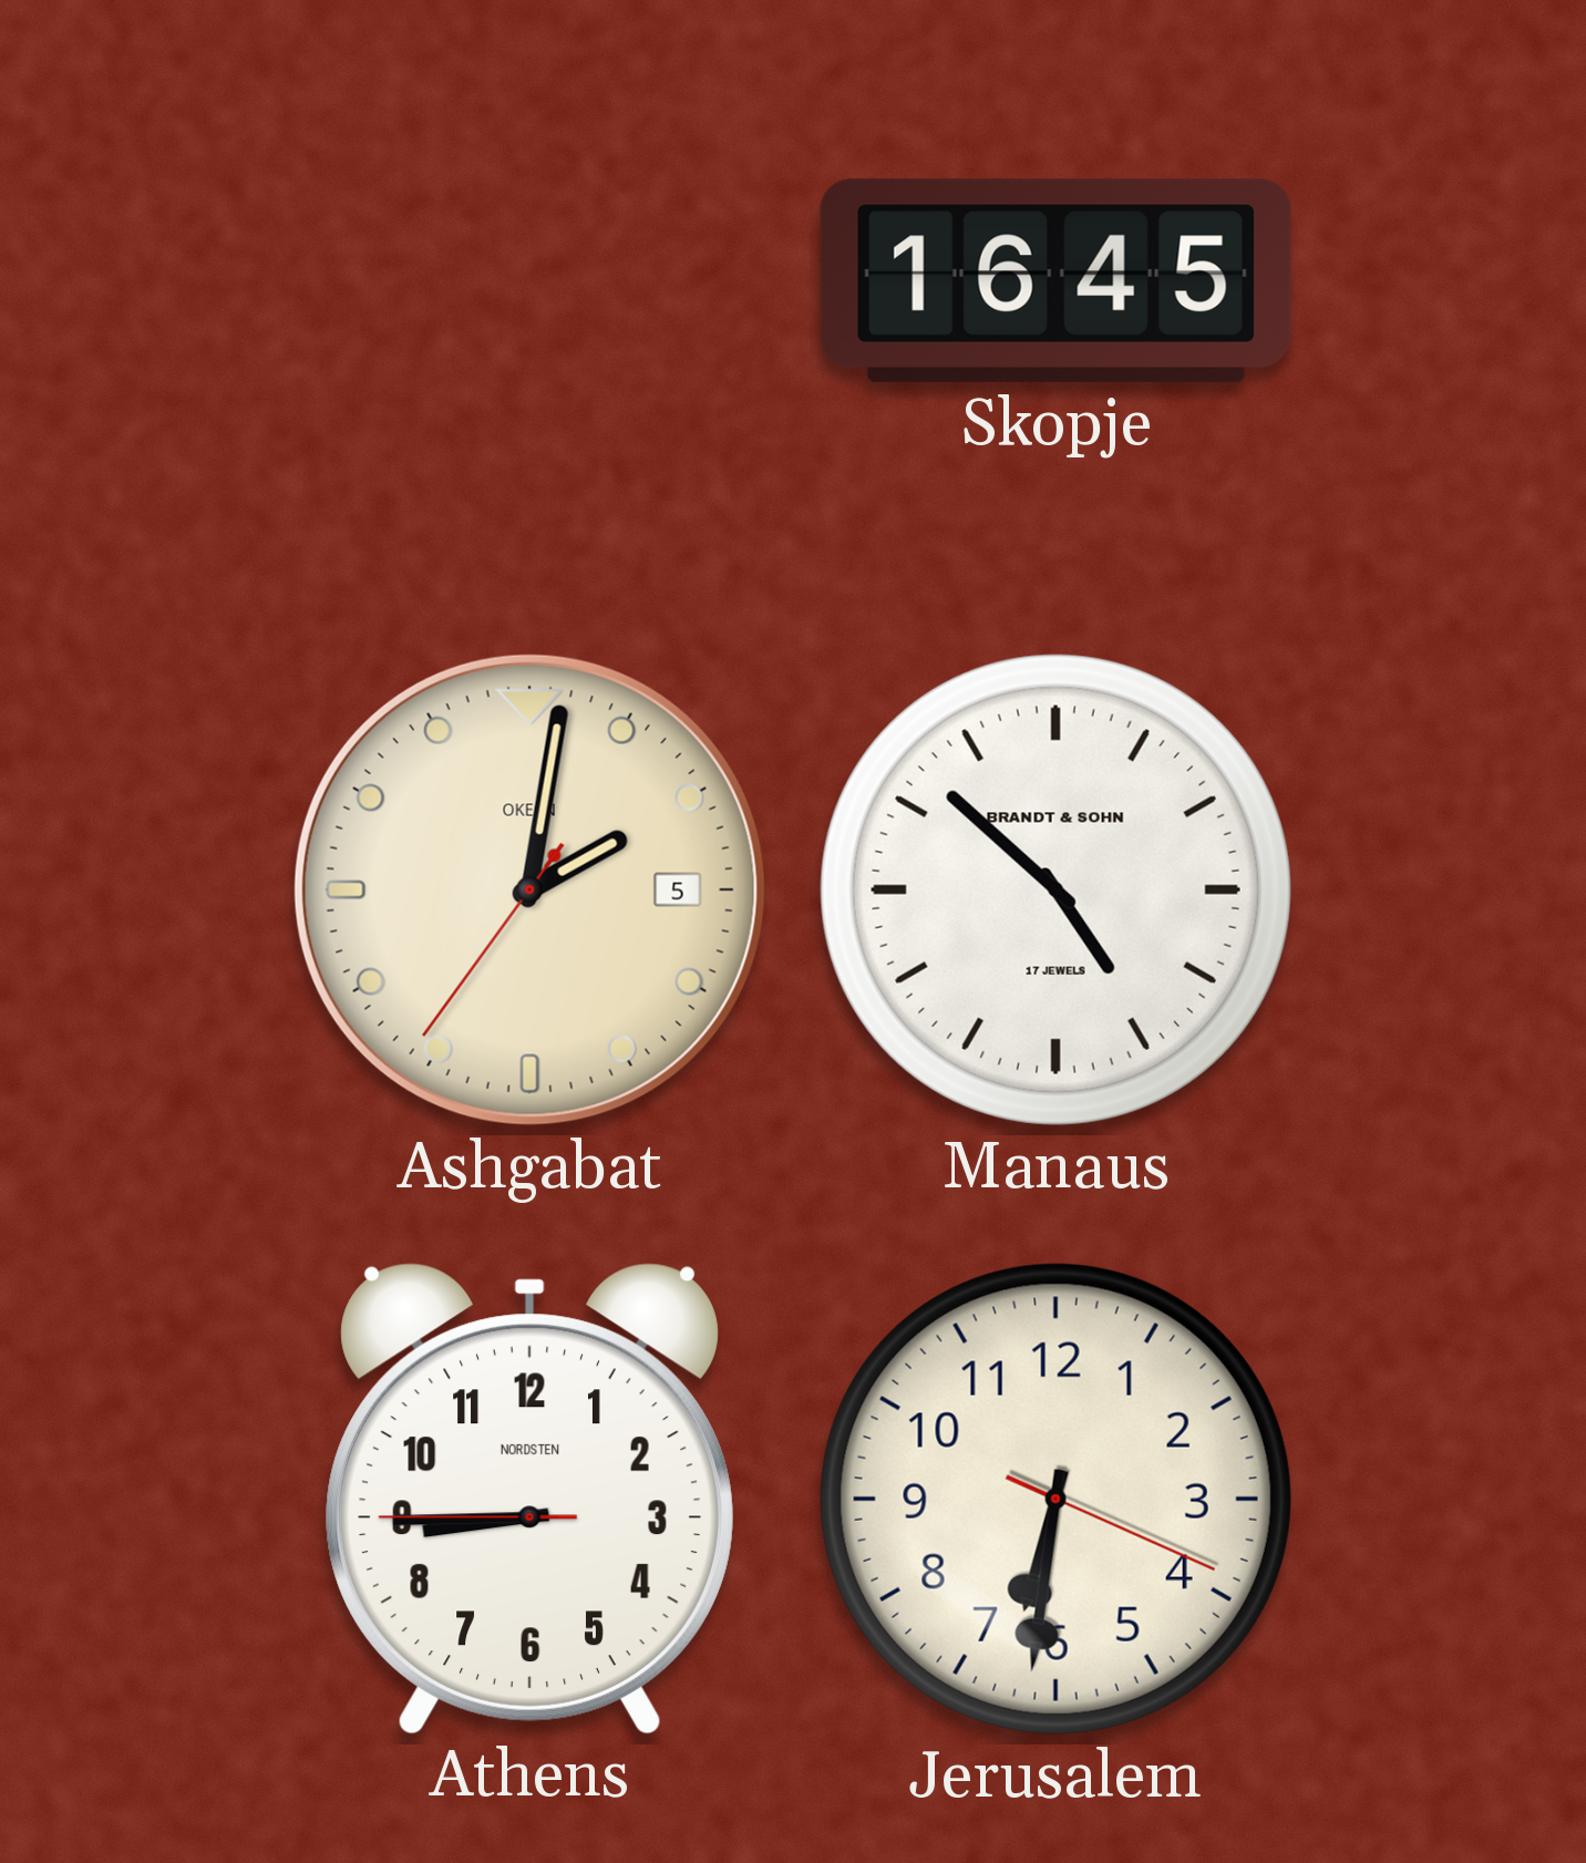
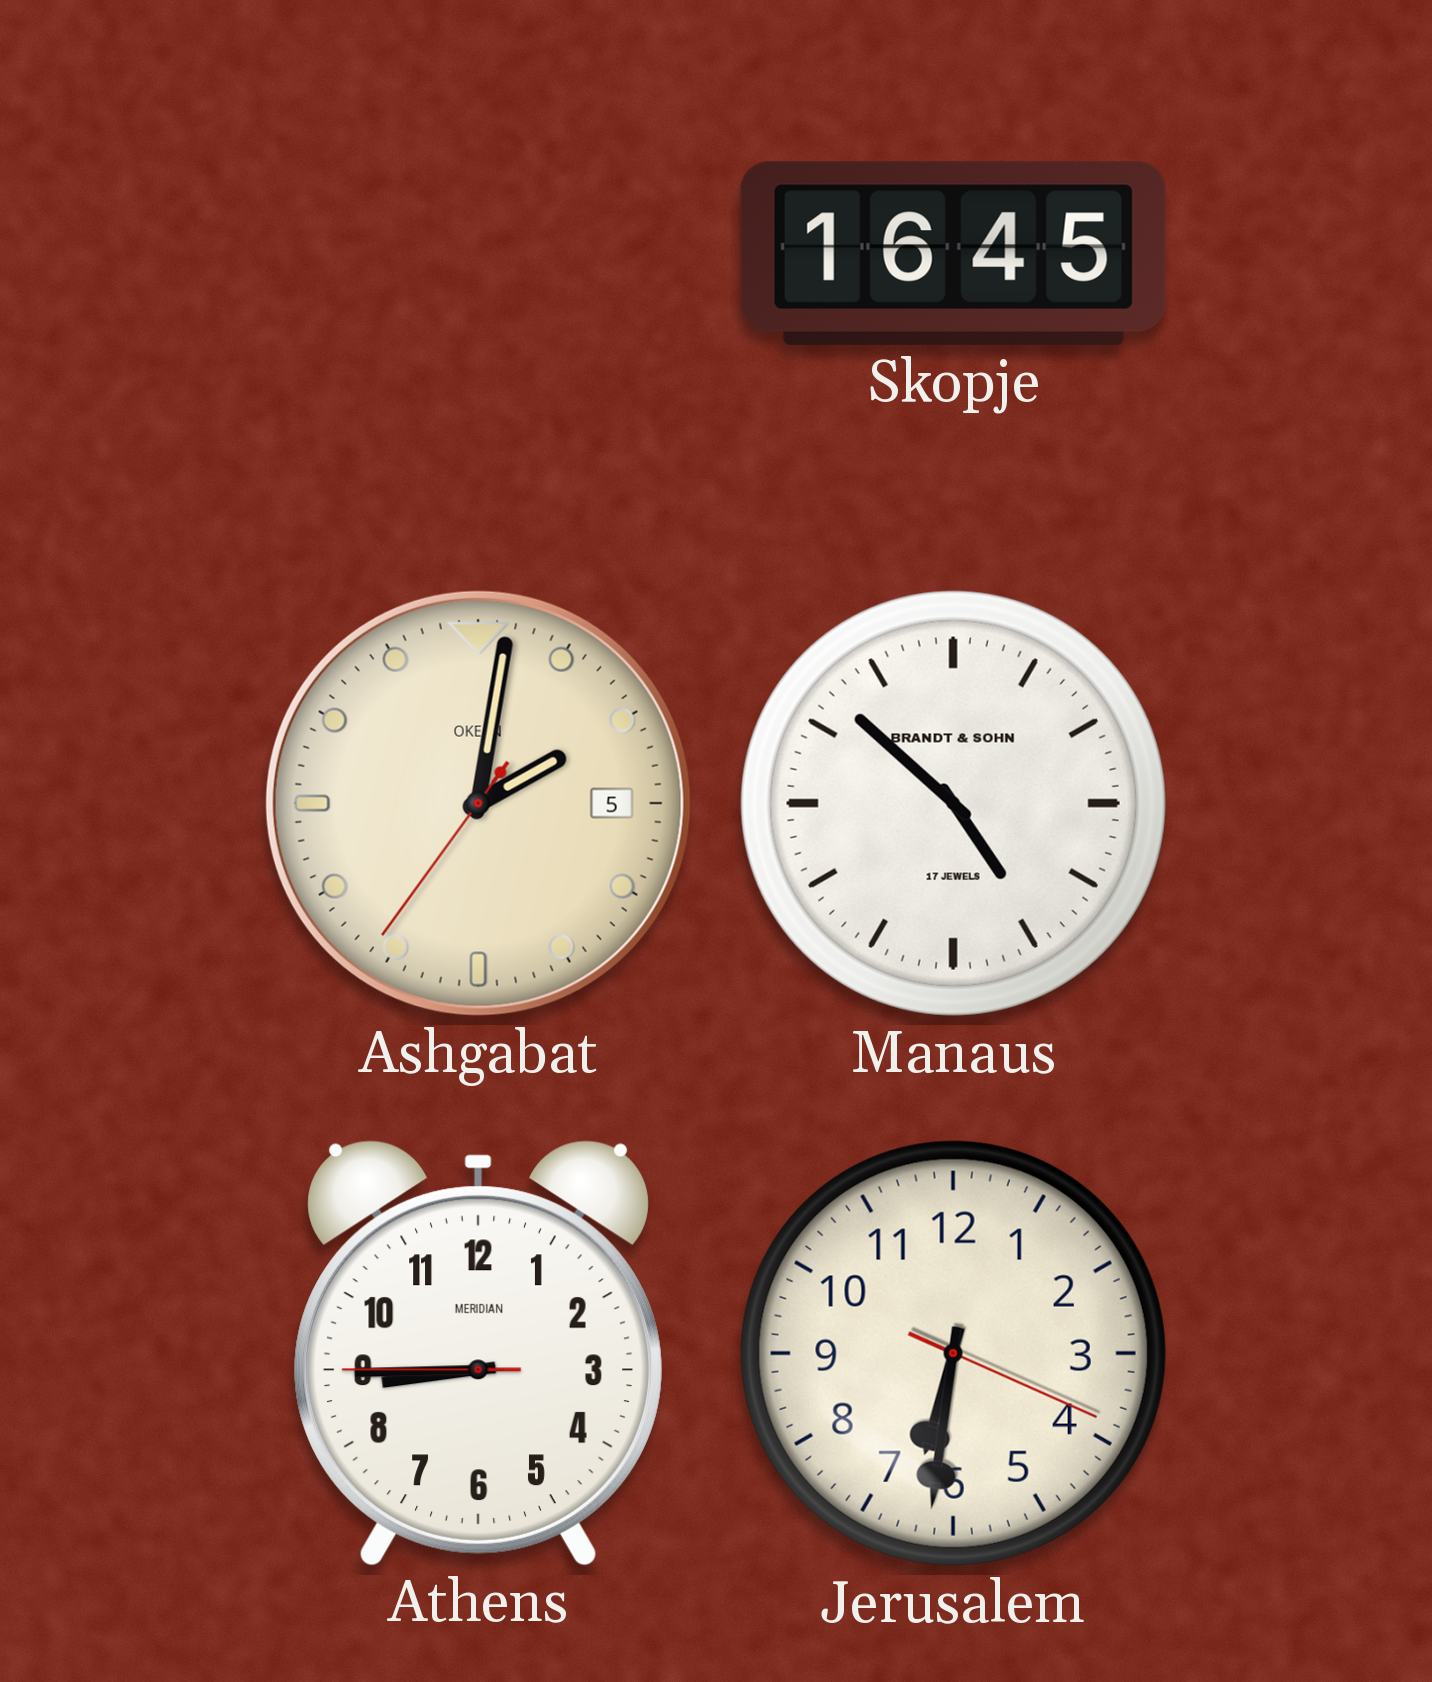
Athens brand: NORDSTEN -> MERIDIAN
